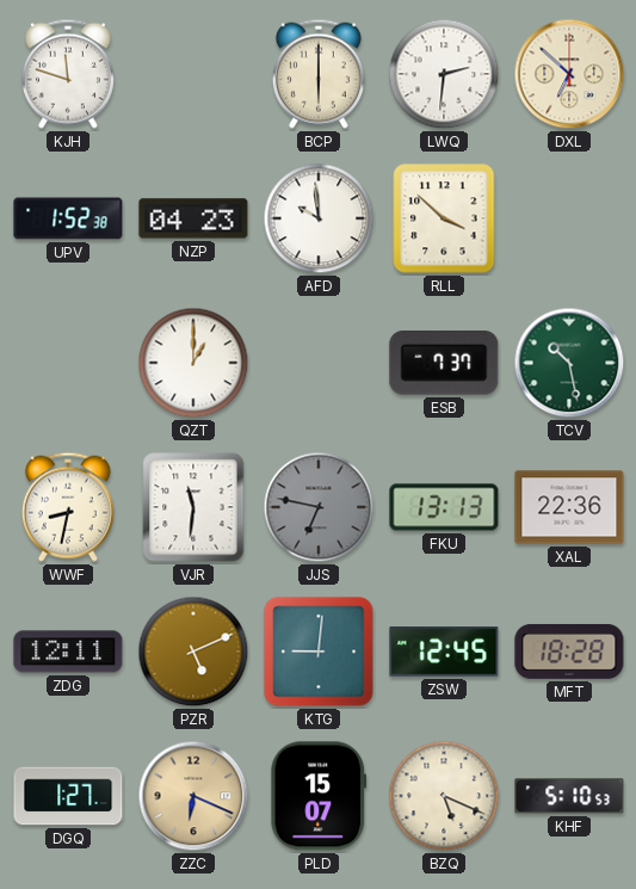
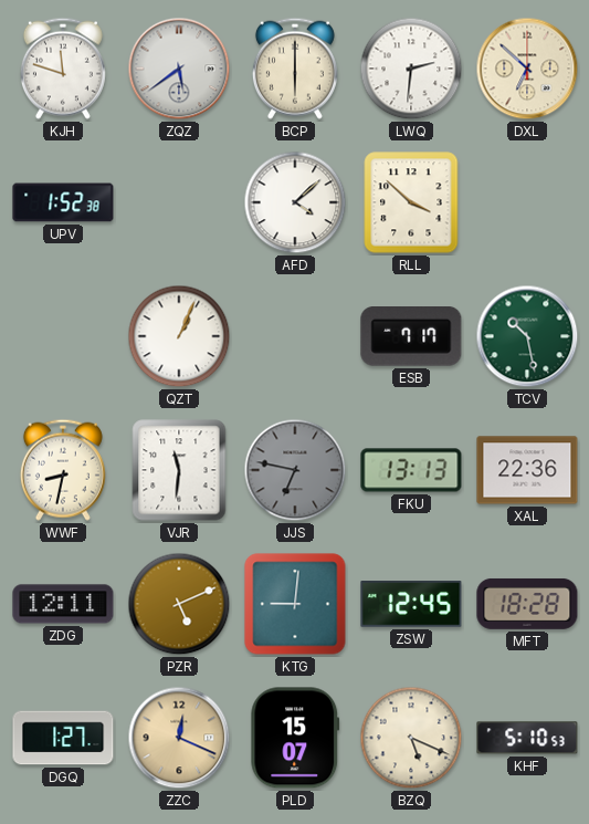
ZQZ: none -> 5:39
NZP: 04:23 -> none
AFD: 9:59 -> 4:08
QZT: 1:00 -> 1:04
ESB: 7:37 -> 7:17
ZZC: 6:19 -> 12:19
